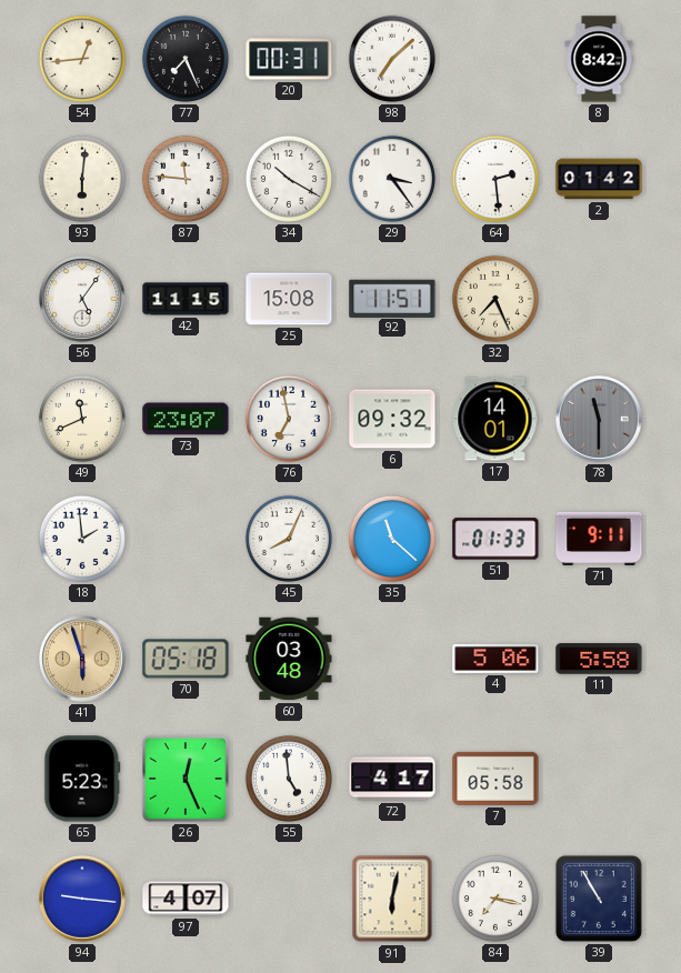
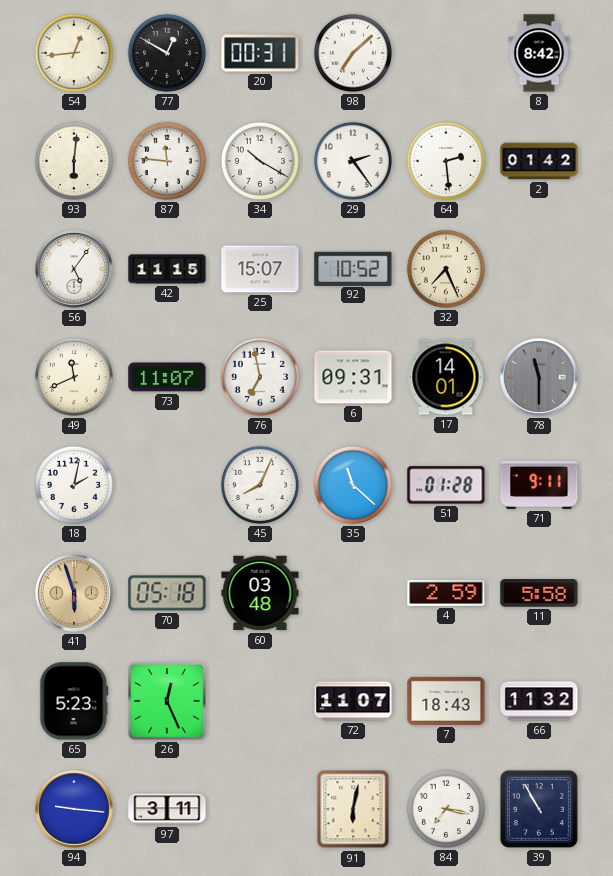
77: 7:26 -> 12:50
29: 3:24 -> 2:24
25: 15:08 -> 15:07
92: 11:51 -> 10:52
73: 23:07 -> 11:07
6: 09:32 -> 09:31
18: 1:59 -> 2:02
51: 01:33 -> 01:28
4: 5:06 -> 2:59
55: 4:59 -> none
72: 4:17 -> 11:07
7: 05:58 -> 18:43
66: none -> 11:32
97: 4:07 -> 3:11
